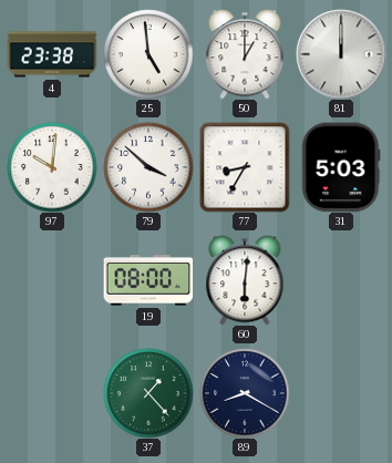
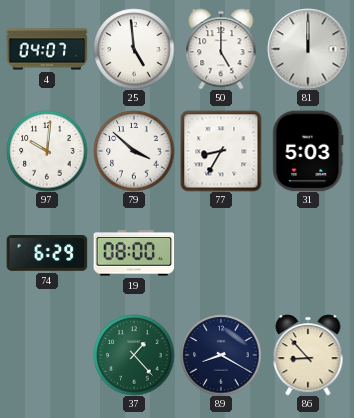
4: 23:38 -> 04:07
50: 1:00 -> 5:00
74: none -> 6:29
60: 6:01 -> none
86: none -> 8:53
